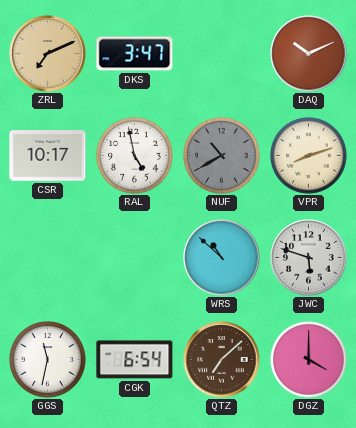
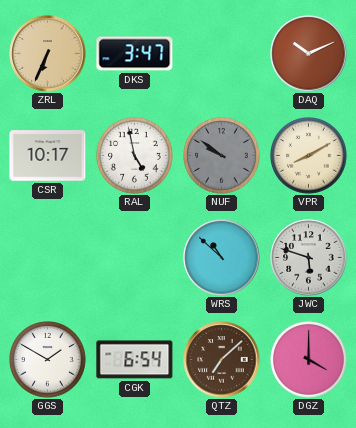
ZRL: 7:11 -> 6:34
NUF: 10:40 -> 9:51
VPR: 8:12 -> 8:10
GGS: 11:32 -> 1:50
